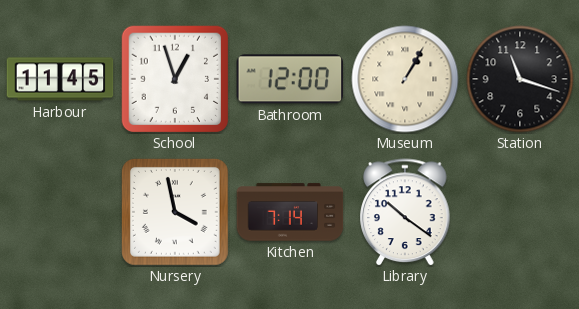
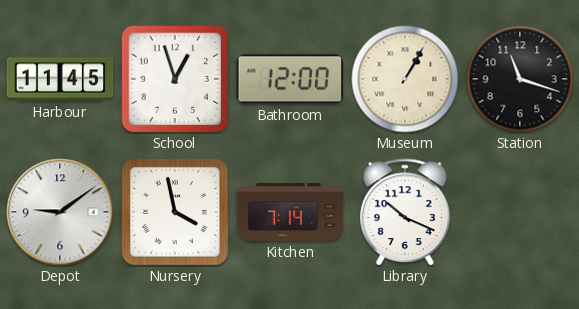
Depot: none -> 9:09
Library: 10:21 -> 10:19
